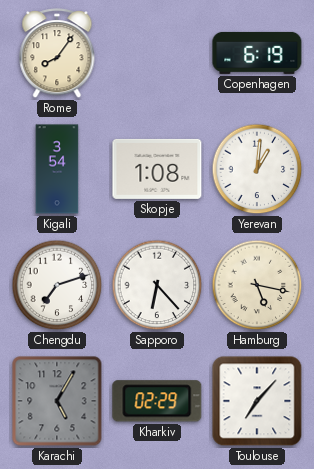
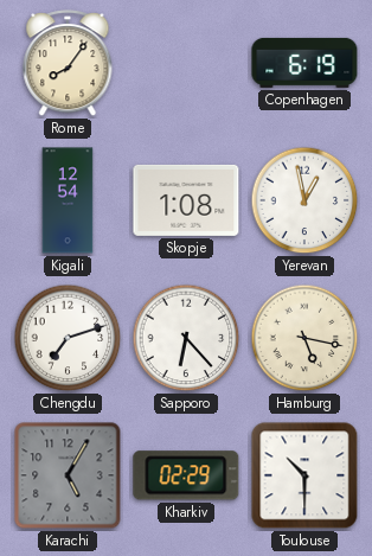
Kigali: 3:54 -> 12:54
Yerevan: 1:01 -> 12:58
Toulouse: 7:07 -> 10:30
